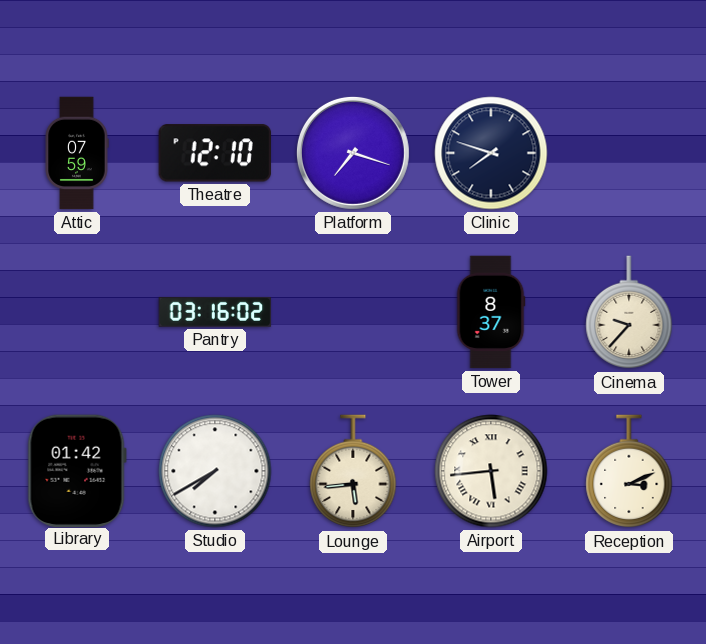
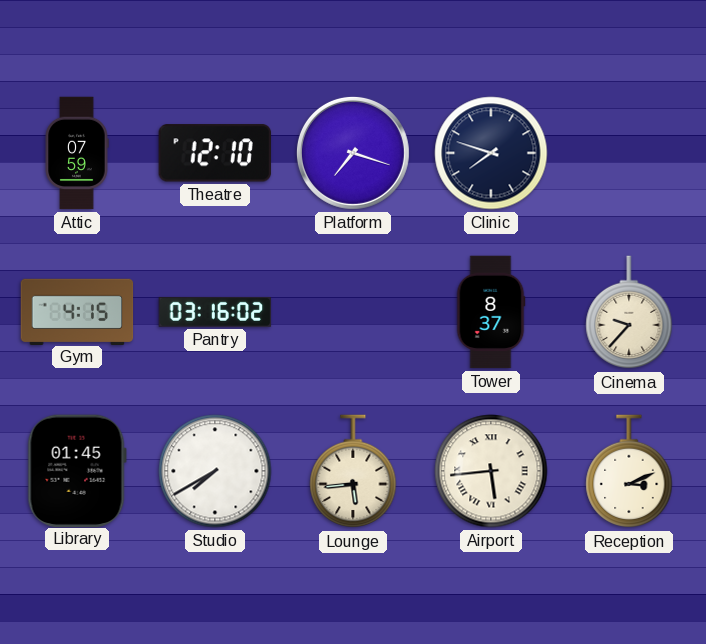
Gym: none -> 4:15
Library: 01:42 -> 01:45
